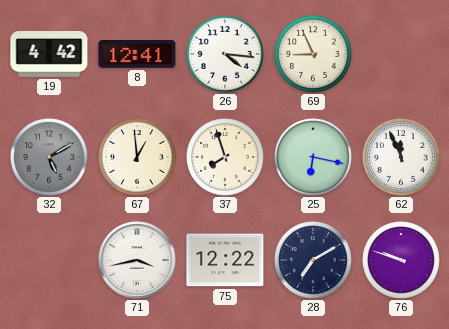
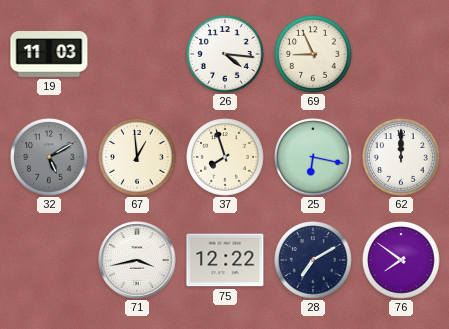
19: 4:42 -> 11:03
8: 12:41 -> none
62: 11:56 -> 12:00
76: 9:48 -> 7:51
